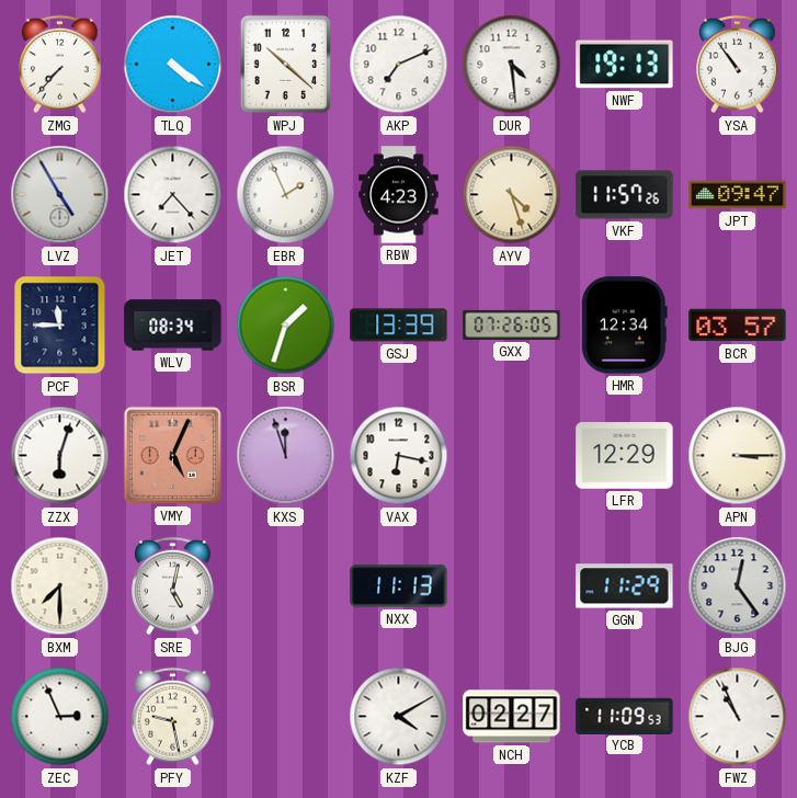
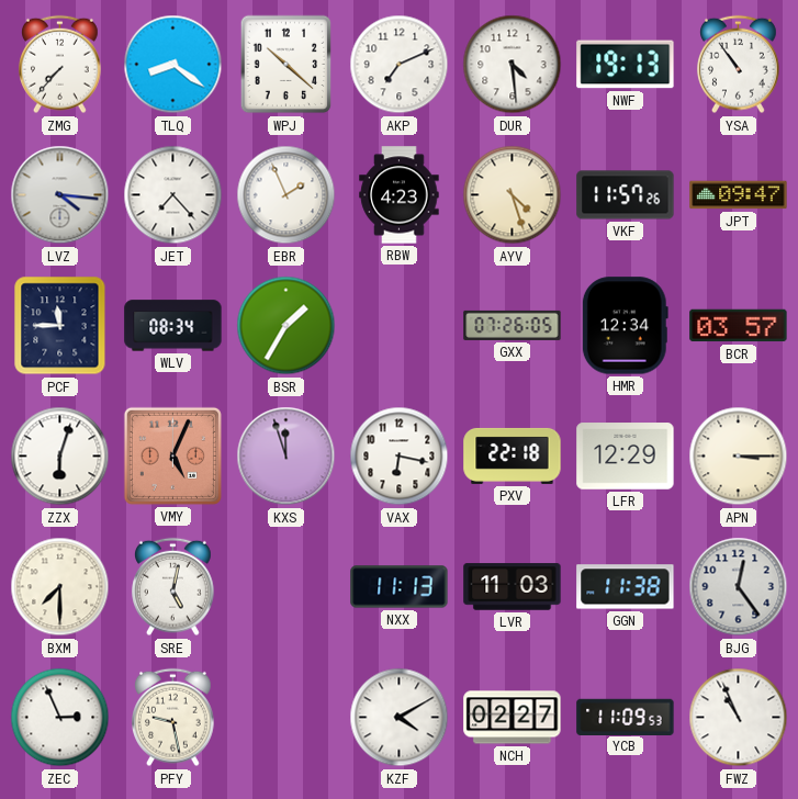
TLQ: 4:21 -> 8:21
LVZ: 4:55 -> 4:16
BSR: 1:33 -> 1:35
GSJ: 13:39 -> none
PXV: none -> 22:18
LVR: none -> 11:03
GGN: 11:29 -> 11:38
